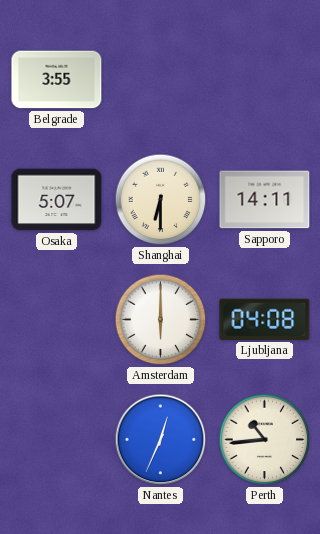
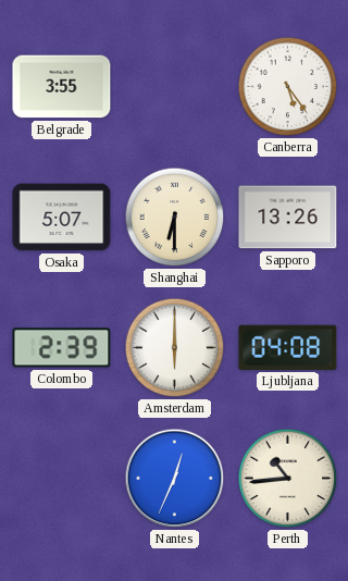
Canberra: none -> 5:24
Sapporo: 14:11 -> 13:26
Colombo: none -> 2:39
